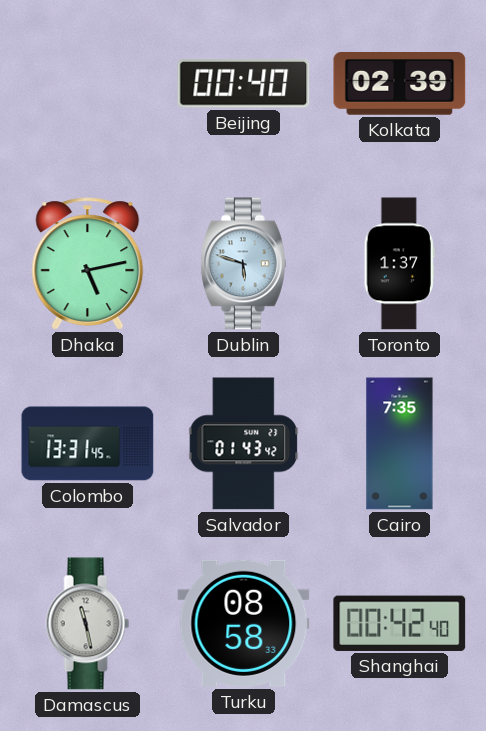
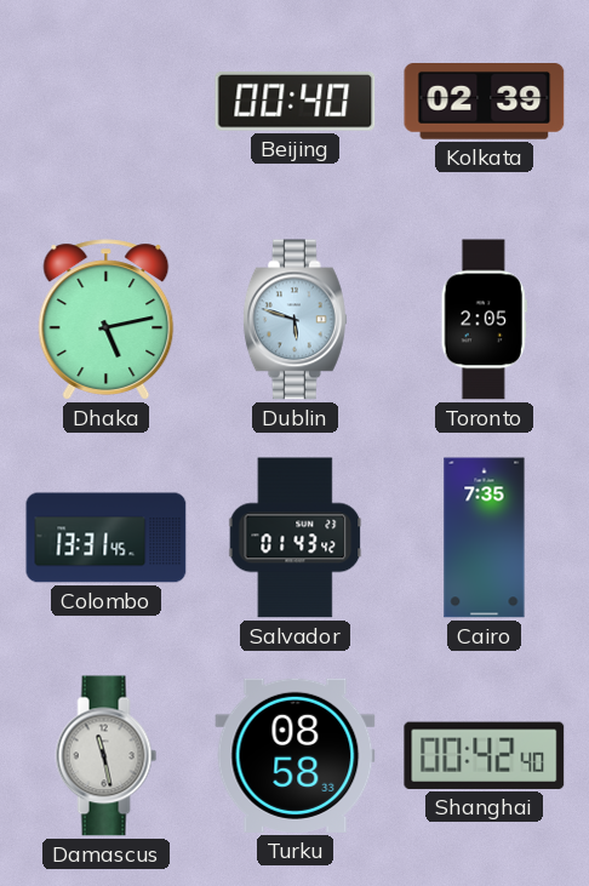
Toronto: 1:37 -> 2:05
